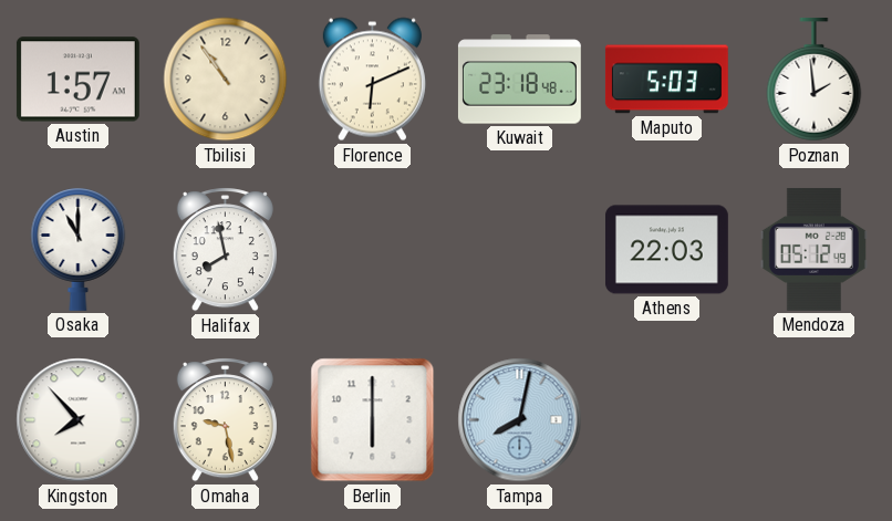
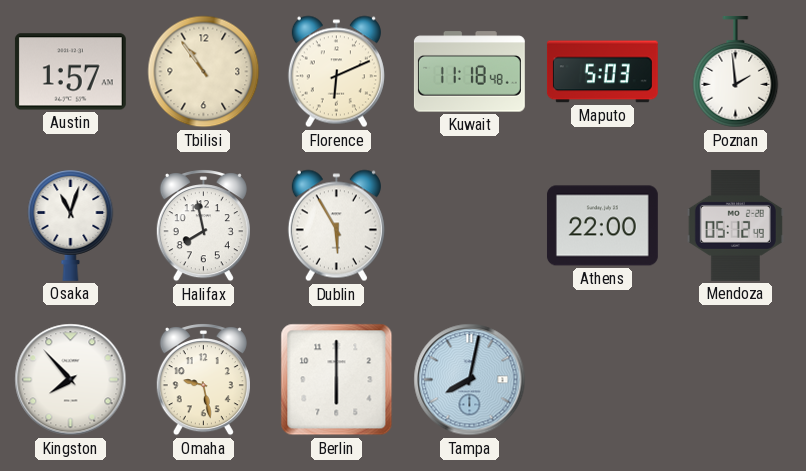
Kuwait: 23:18 -> 11:18
Osaka: 11:00 -> 11:03
Dublin: none -> 5:55
Athens: 22:03 -> 22:00
